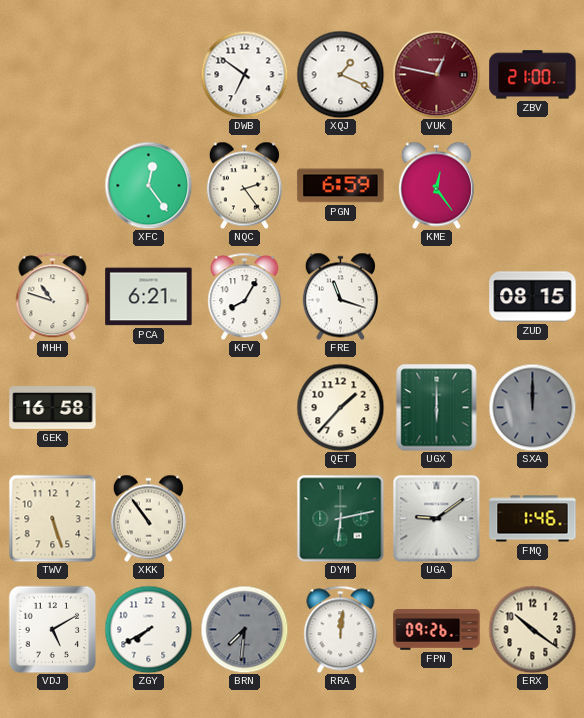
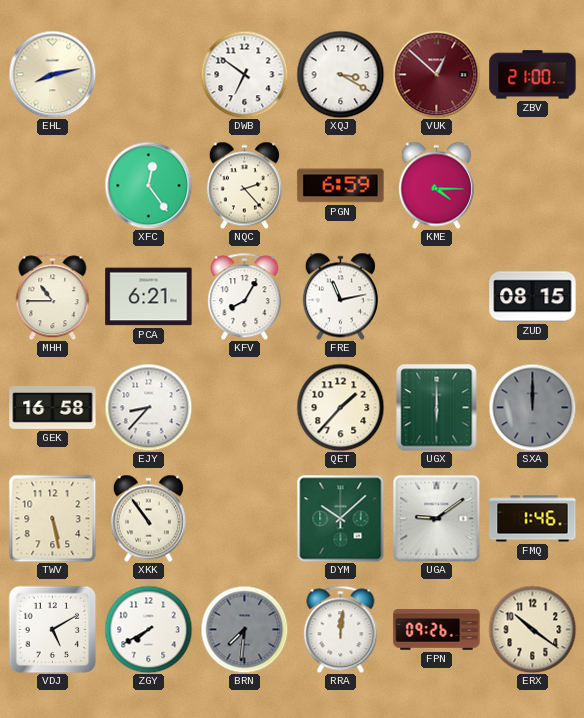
EHL: none -> 8:13
XQJ: 1:19 -> 3:20
VUK: 12:47 -> 12:52
NQC: 2:24 -> 2:23
KME: 12:24 -> 4:15
MHH: 10:48 -> 10:45
FRE: 11:18 -> 11:13
EJY: none -> 8:37
TWV: 5:27 -> 5:28
DYM: 6:13 -> 10:08
